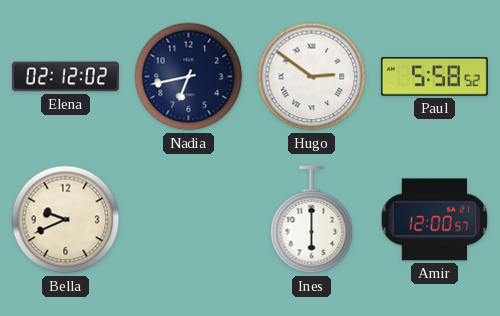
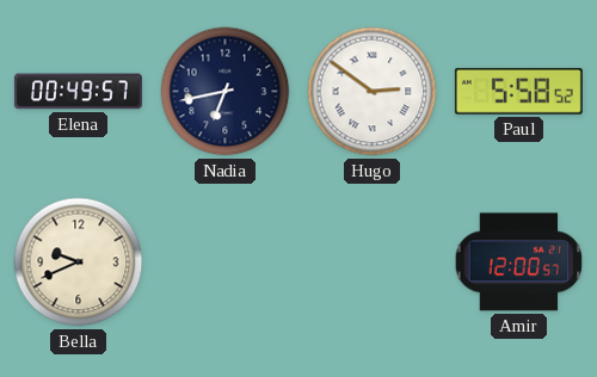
Elena: 02:12 -> 00:49
Ines: 6:00 -> none
